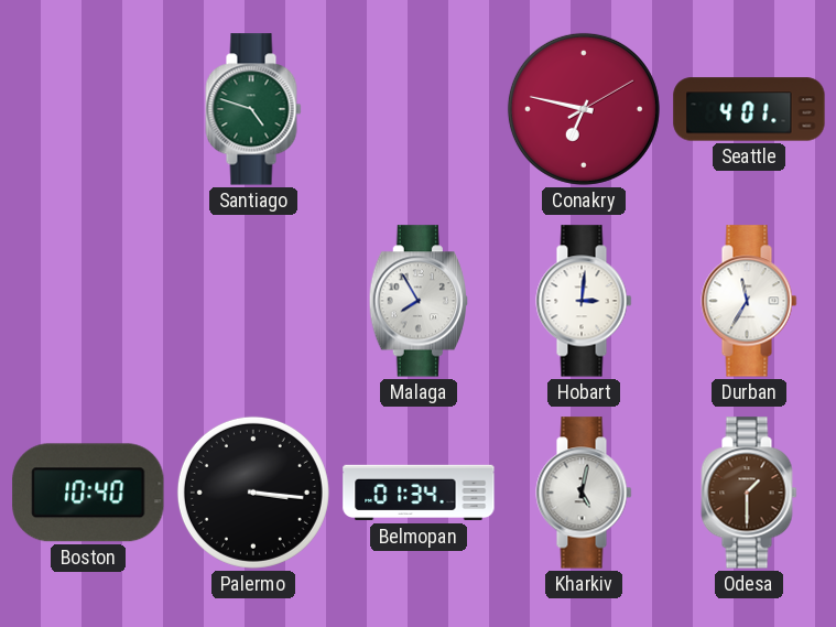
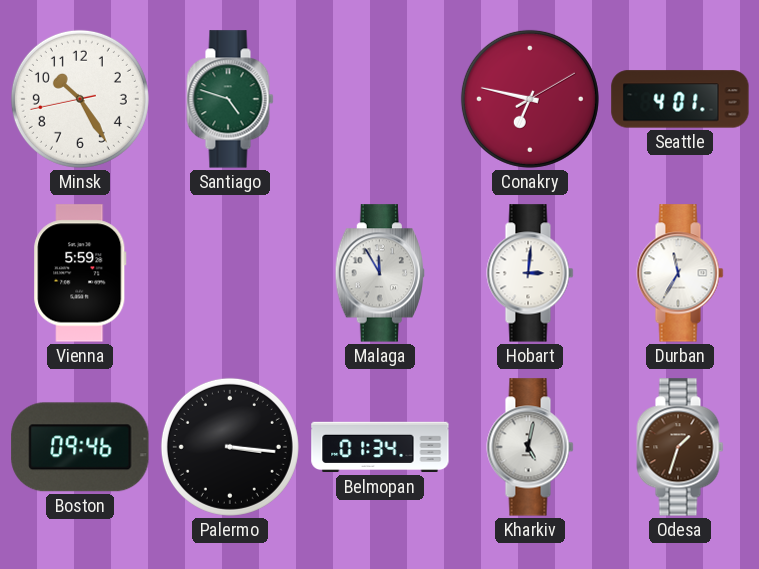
Minsk: none -> 10:24
Vienna: none -> 5:59
Malaga: 7:55 -> 11:55
Boston: 10:40 -> 09:46
Odesa: 1:30 -> 1:33
